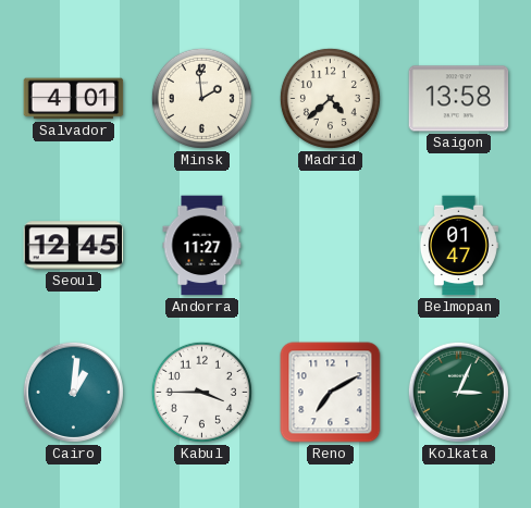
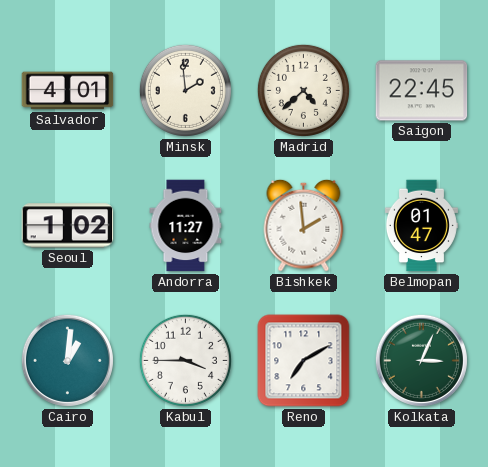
Saigon: 13:58 -> 22:45
Seoul: 12:45 -> 1:02
Bishkek: none -> 1:59
